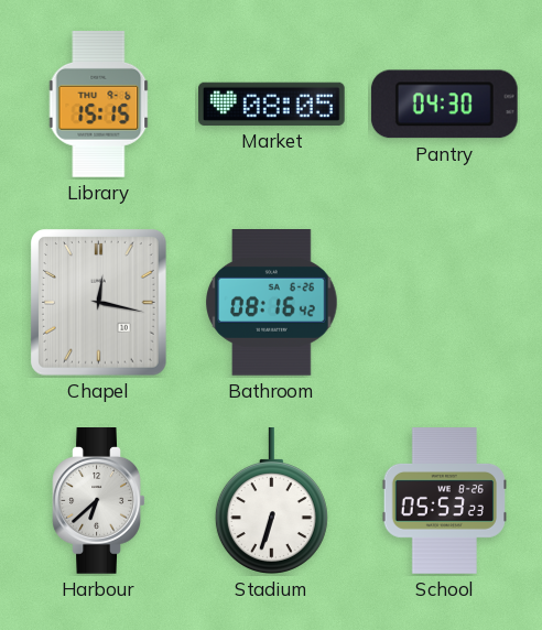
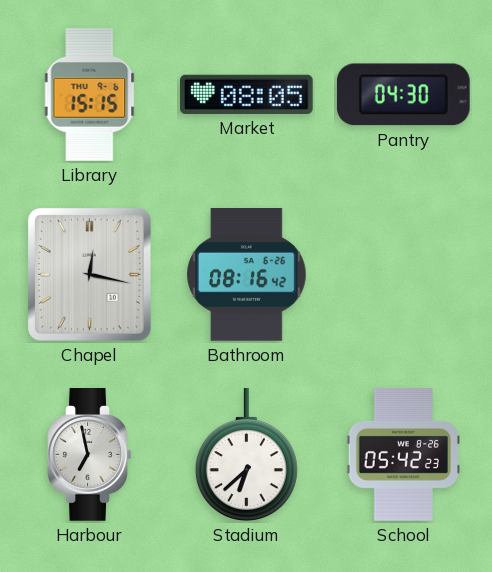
Harbour: 6:38 -> 6:58
Stadium: 6:33 -> 6:38
School: 05:53 -> 05:42
